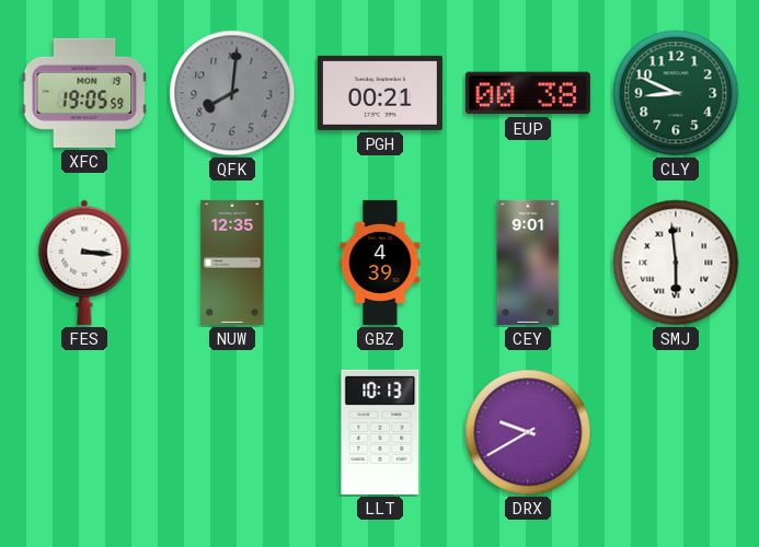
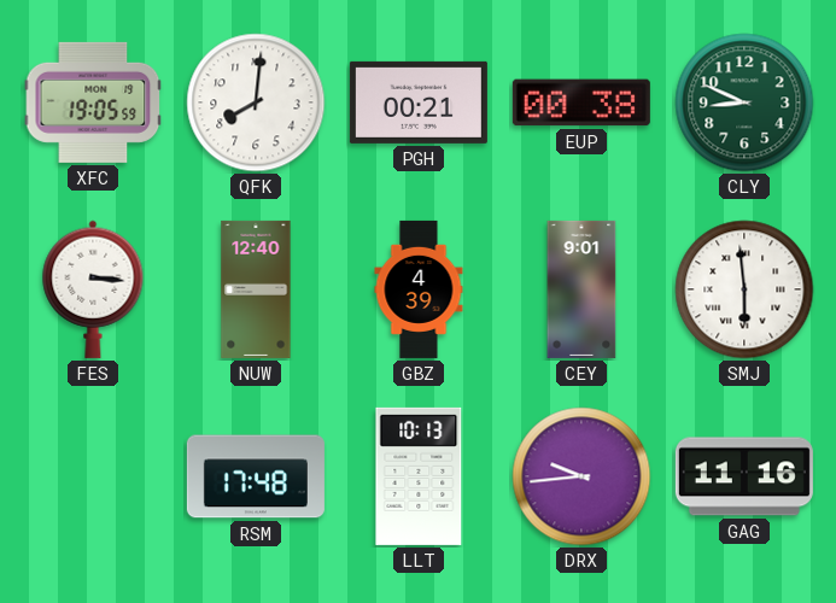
QFK dial: grey -> white
NUW: 12:35 -> 12:40
RSM: none -> 17:48
DRX: 9:40 -> 9:44
GAG: none -> 11:16
